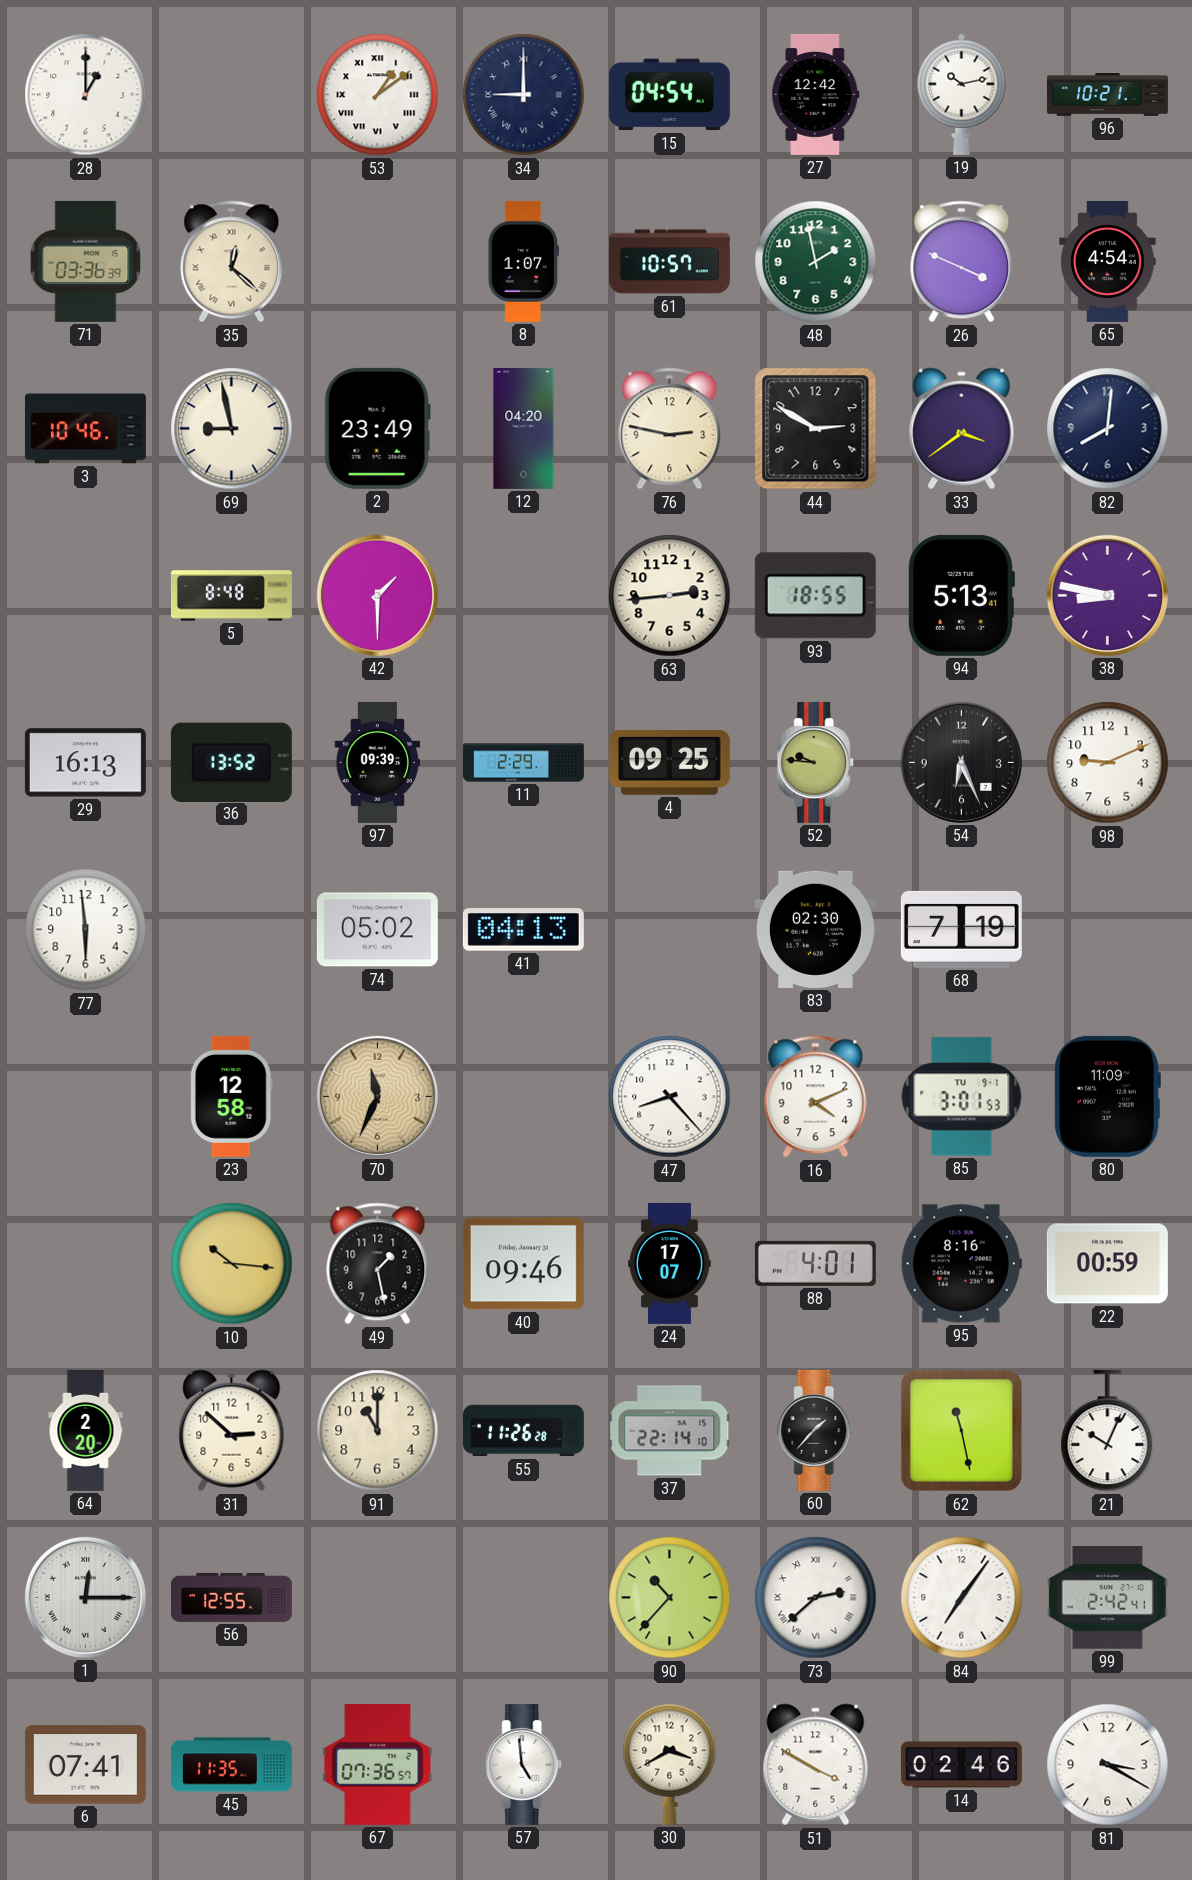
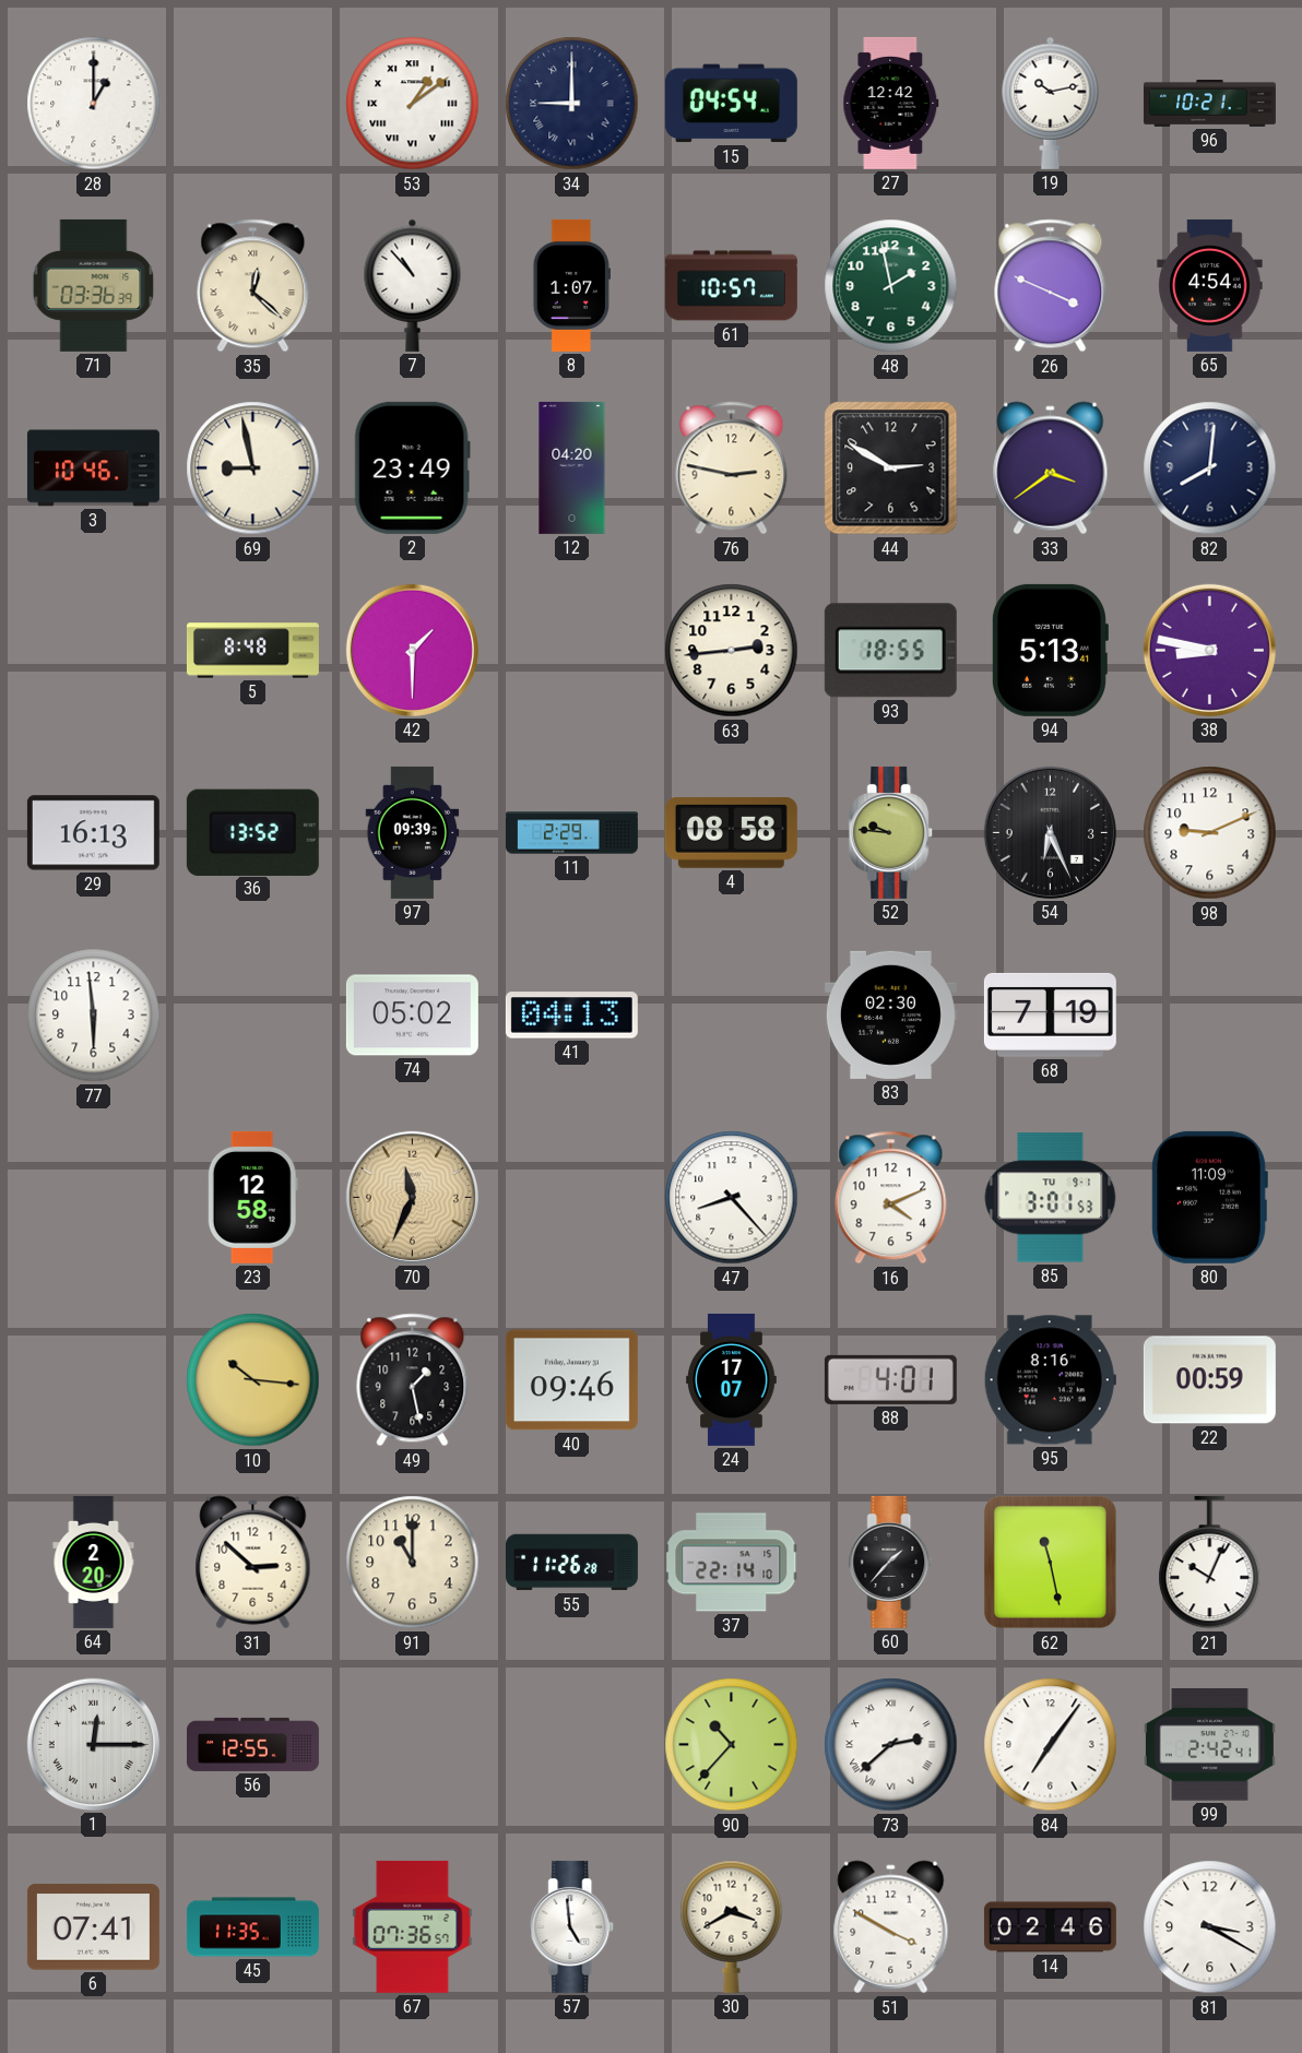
7: none -> 10:53
4: 09:25 -> 08:58
